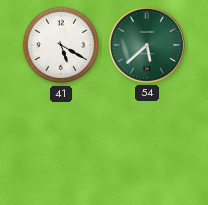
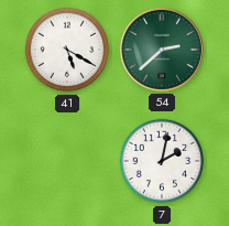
54: 5:38 -> 2:38
7: none -> 2:02
